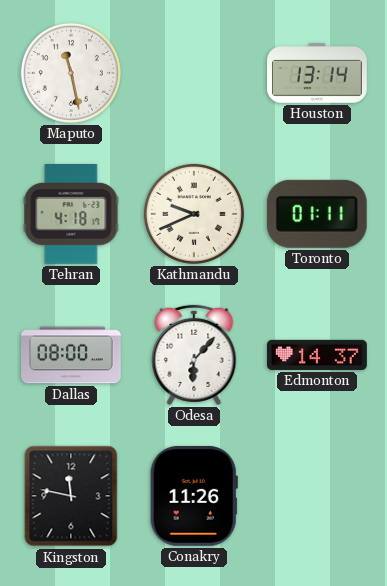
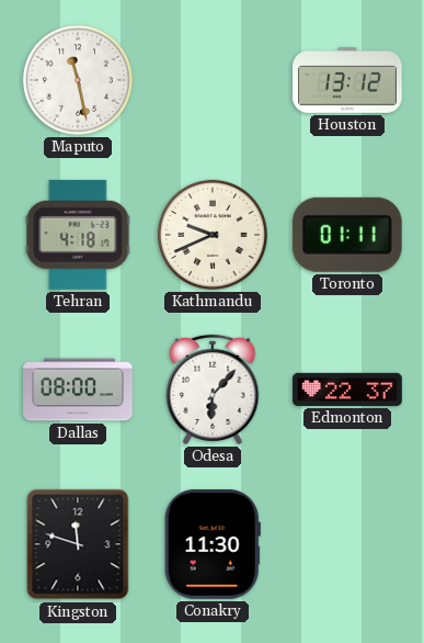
Houston: 13:14 -> 13:12
Edmonton: 14:37 -> 22:37
Kingston: 11:47 -> 11:48
Conakry: 11:26 -> 11:30
